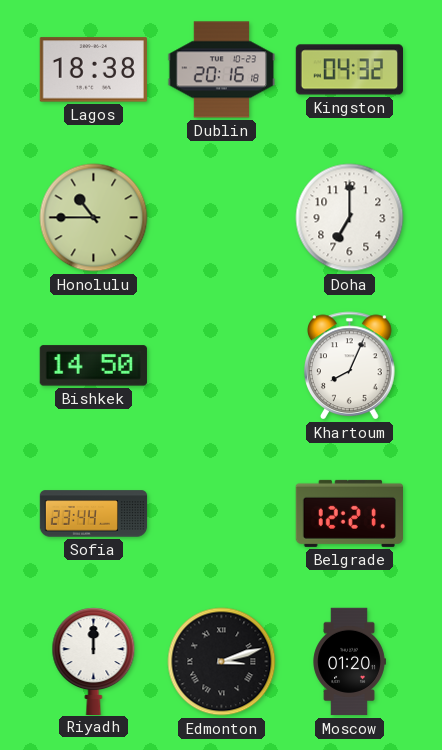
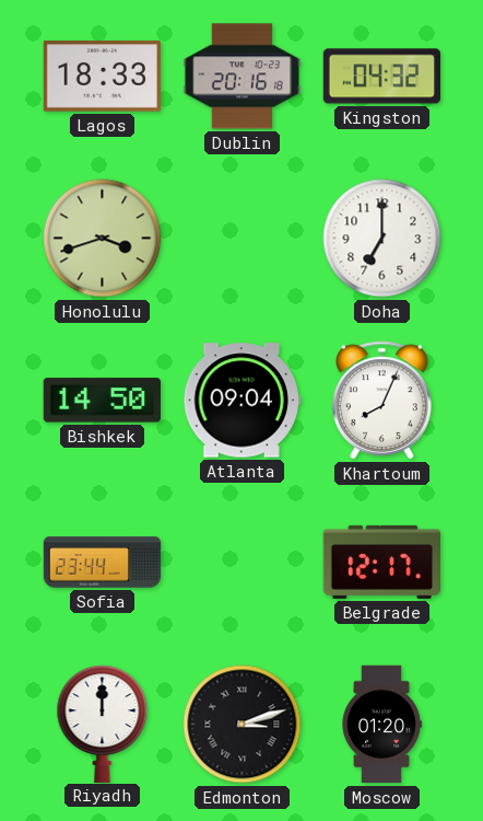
Lagos: 18:38 -> 18:33
Honolulu: 10:45 -> 3:42
Atlanta: none -> 09:04
Belgrade: 12:21 -> 12:17
